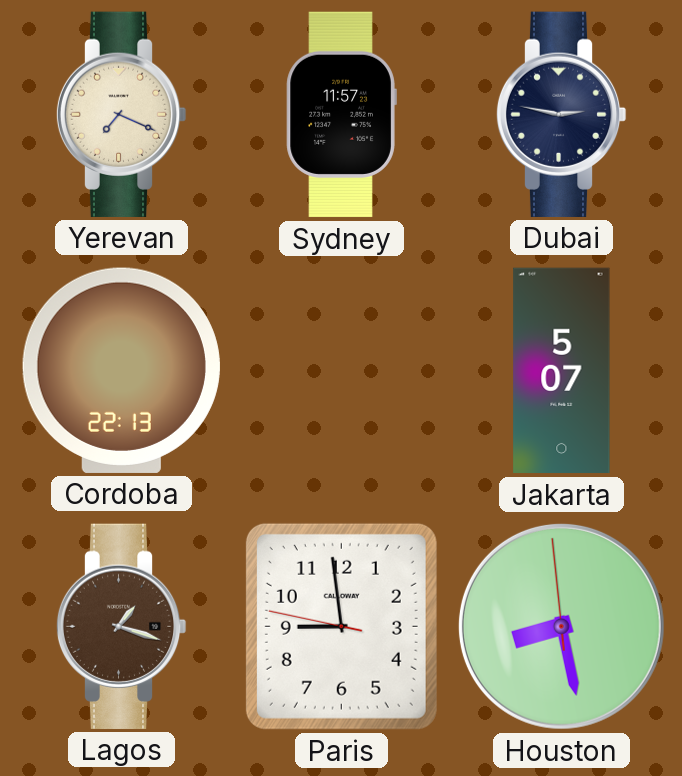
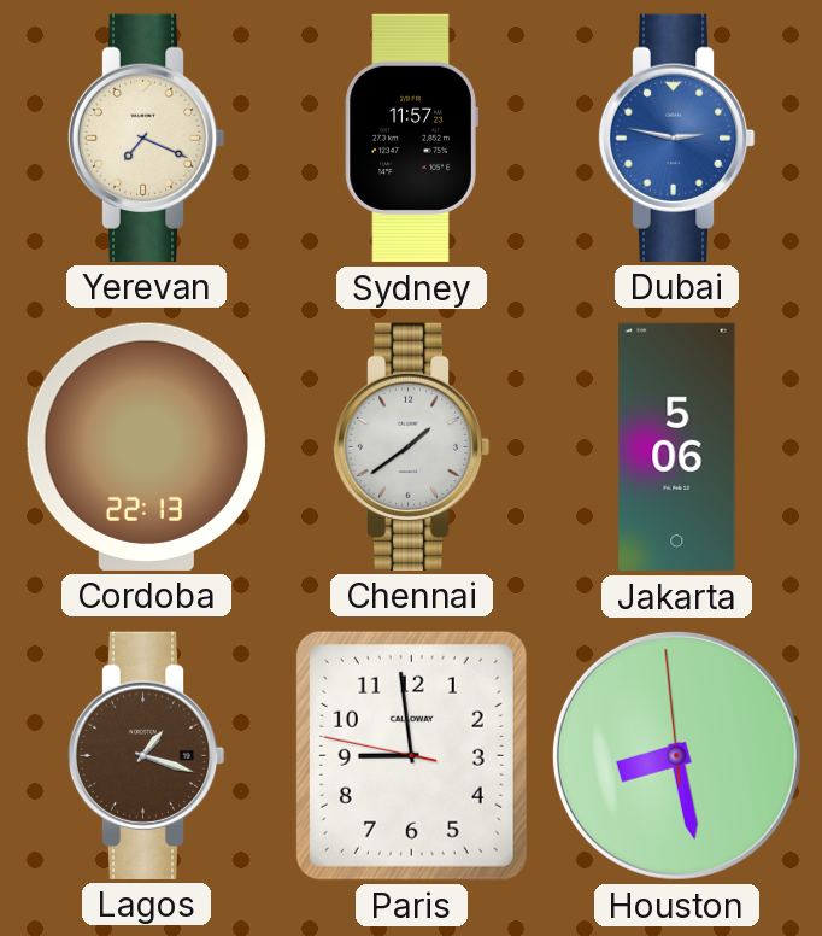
Dubai dial: navy -> blue
Chennai: none -> 1:39
Jakarta: 5:07 -> 5:06
